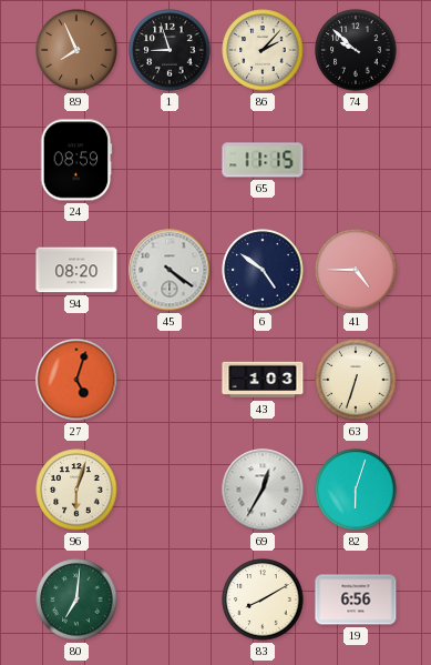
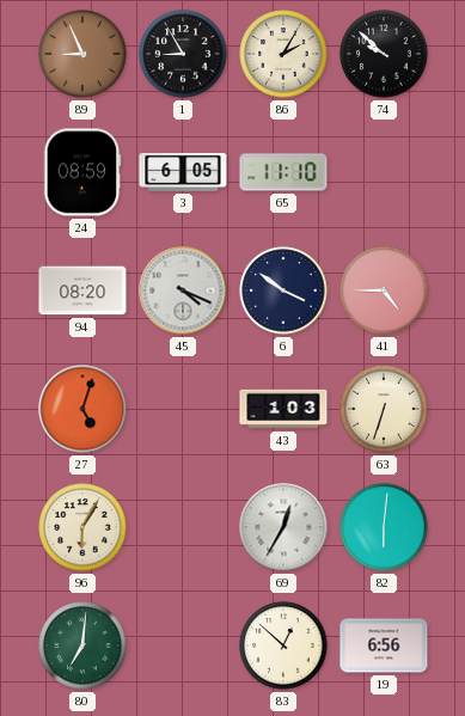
89: 7:56 -> 8:56
1: 8:57 -> 8:55
86: 2:07 -> 2:05
3: none -> 6:05
65: 11:15 -> 11:10
45: 4:21 -> 4:19
6: 4:51 -> 3:51
96: 6:03 -> 6:05
82: 6:03 -> 6:01
83: 8:10 -> 12:52
